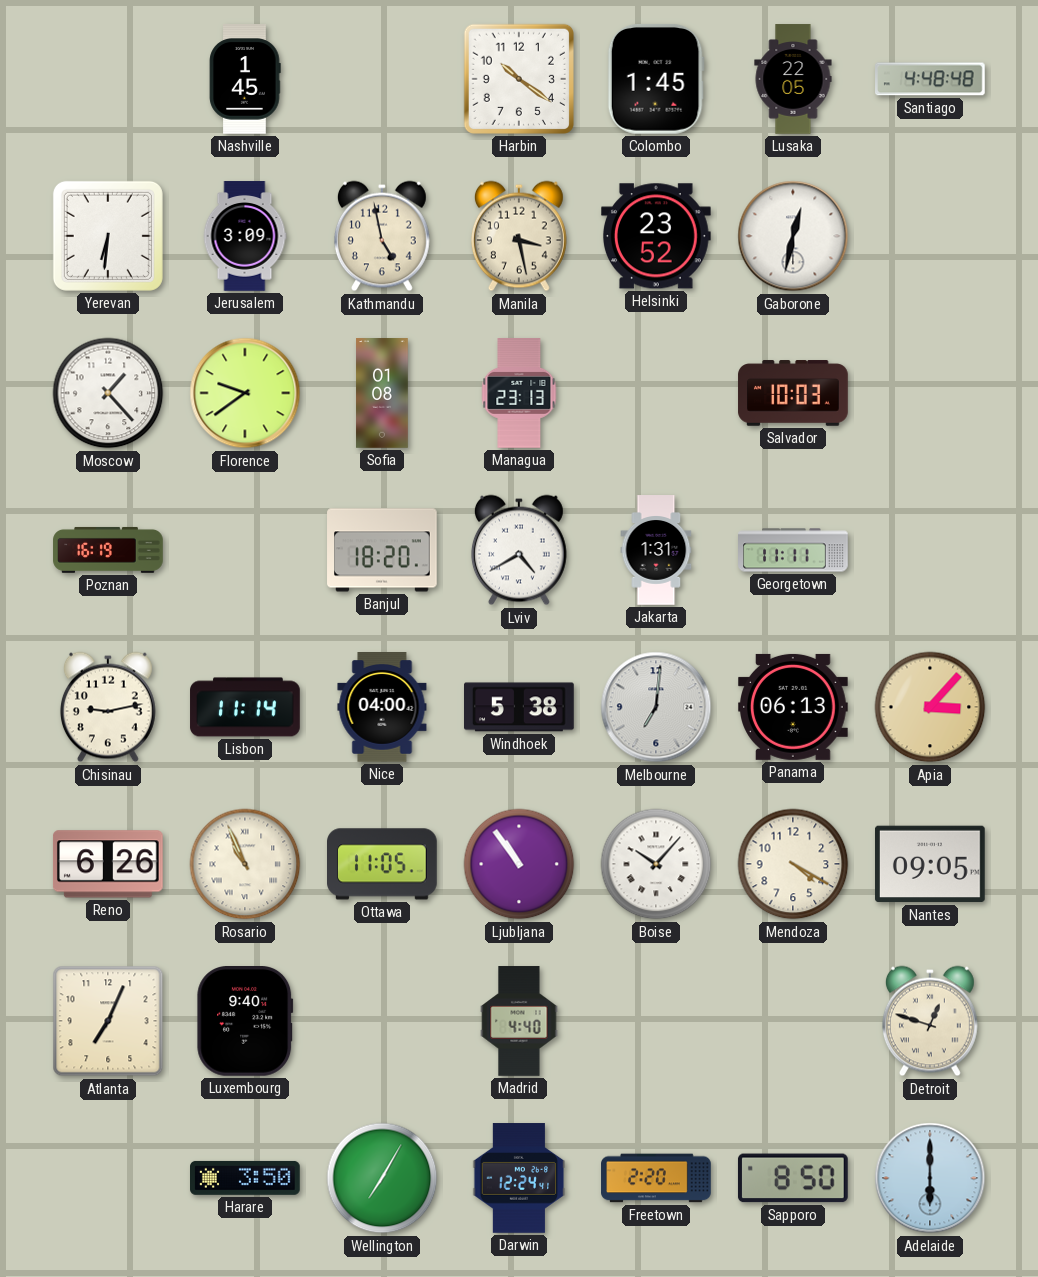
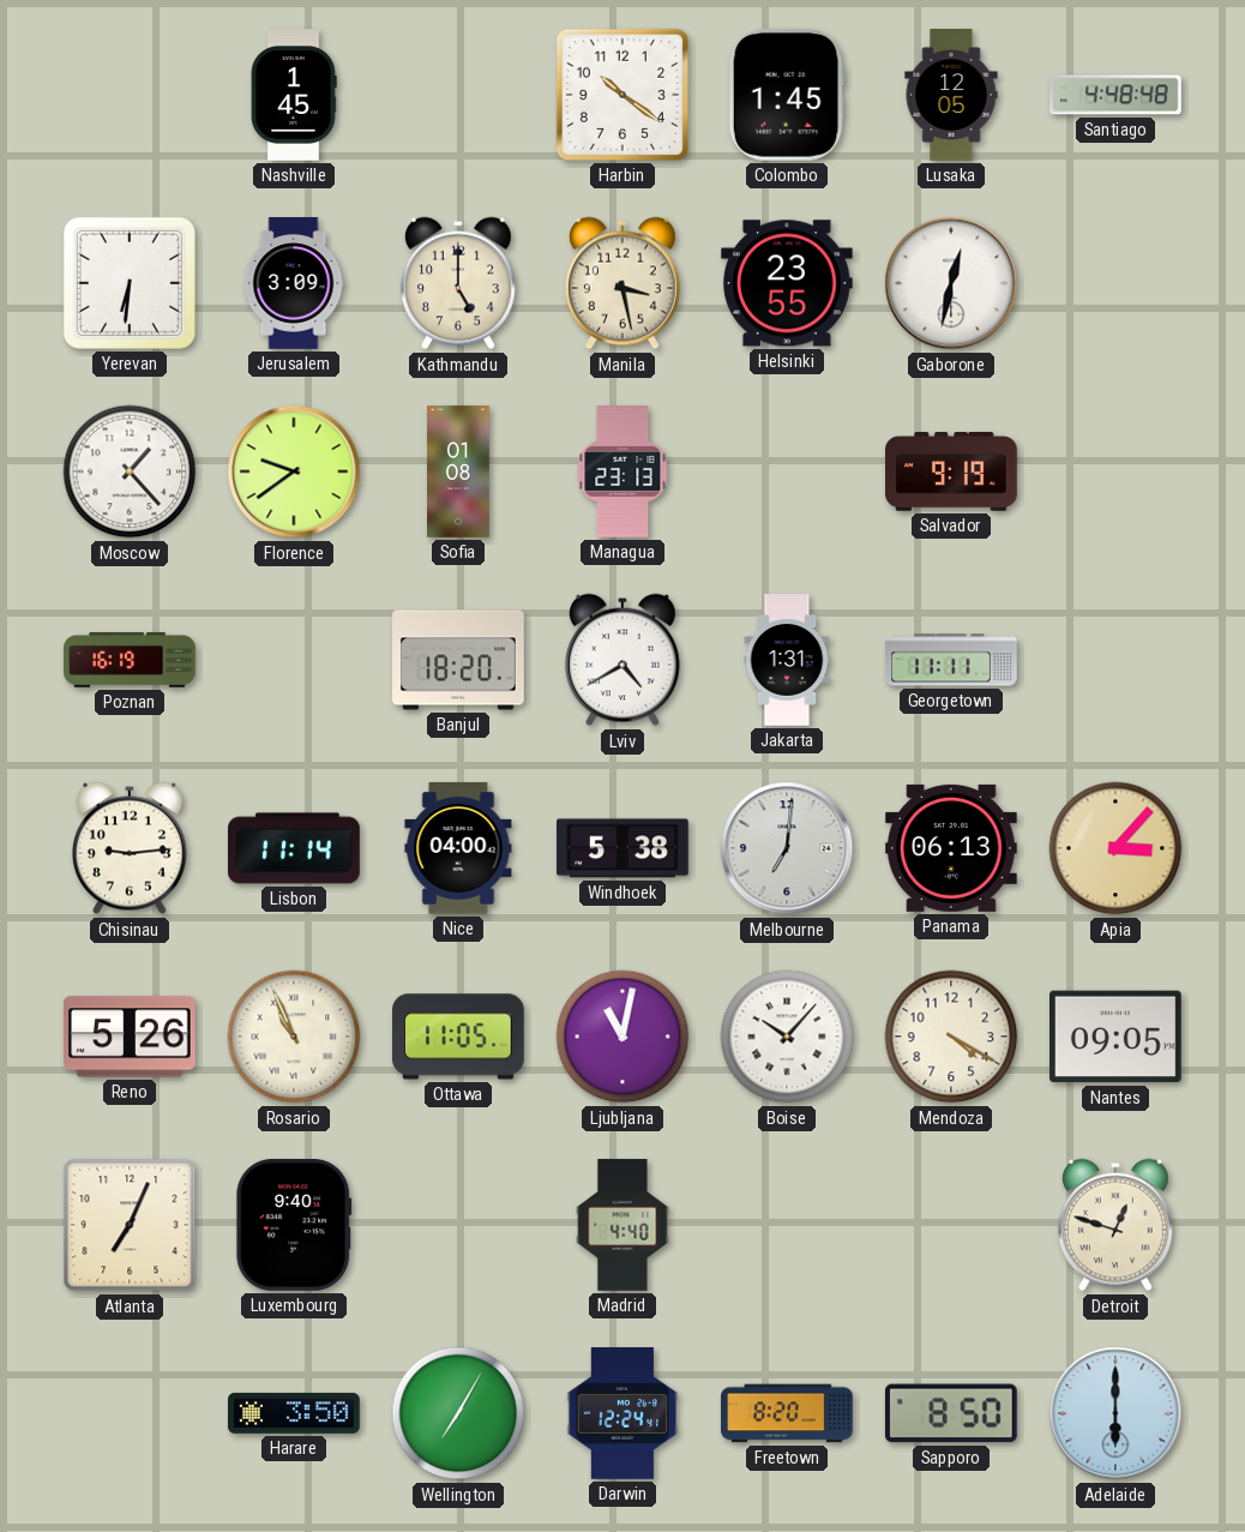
Lusaka: 22:05 -> 12:05
Kathmandu: 4:58 -> 5:00
Helsinki: 23:52 -> 23:55
Salvador: 10:03 -> 9:19
Chisinau: 9:13 -> 9:14
Reno: 6:26 -> 5:26
Ljubljana: 10:54 -> 11:02
Freetown: 2:20 -> 8:20
